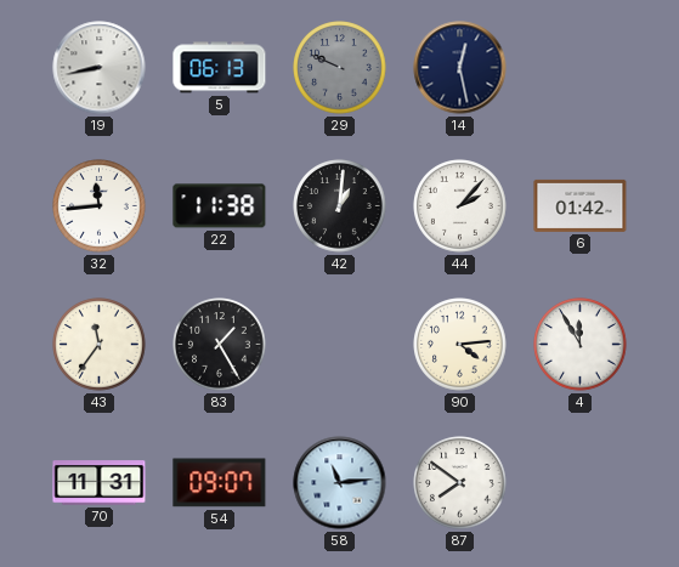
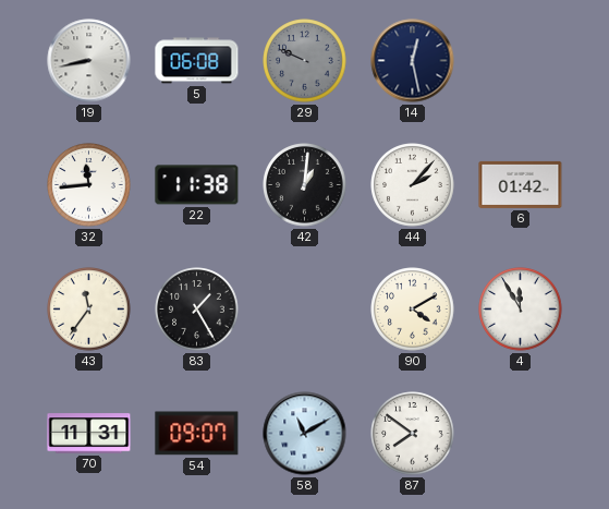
5: 06:13 -> 06:08
90: 4:14 -> 4:10
58: 11:14 -> 11:10
